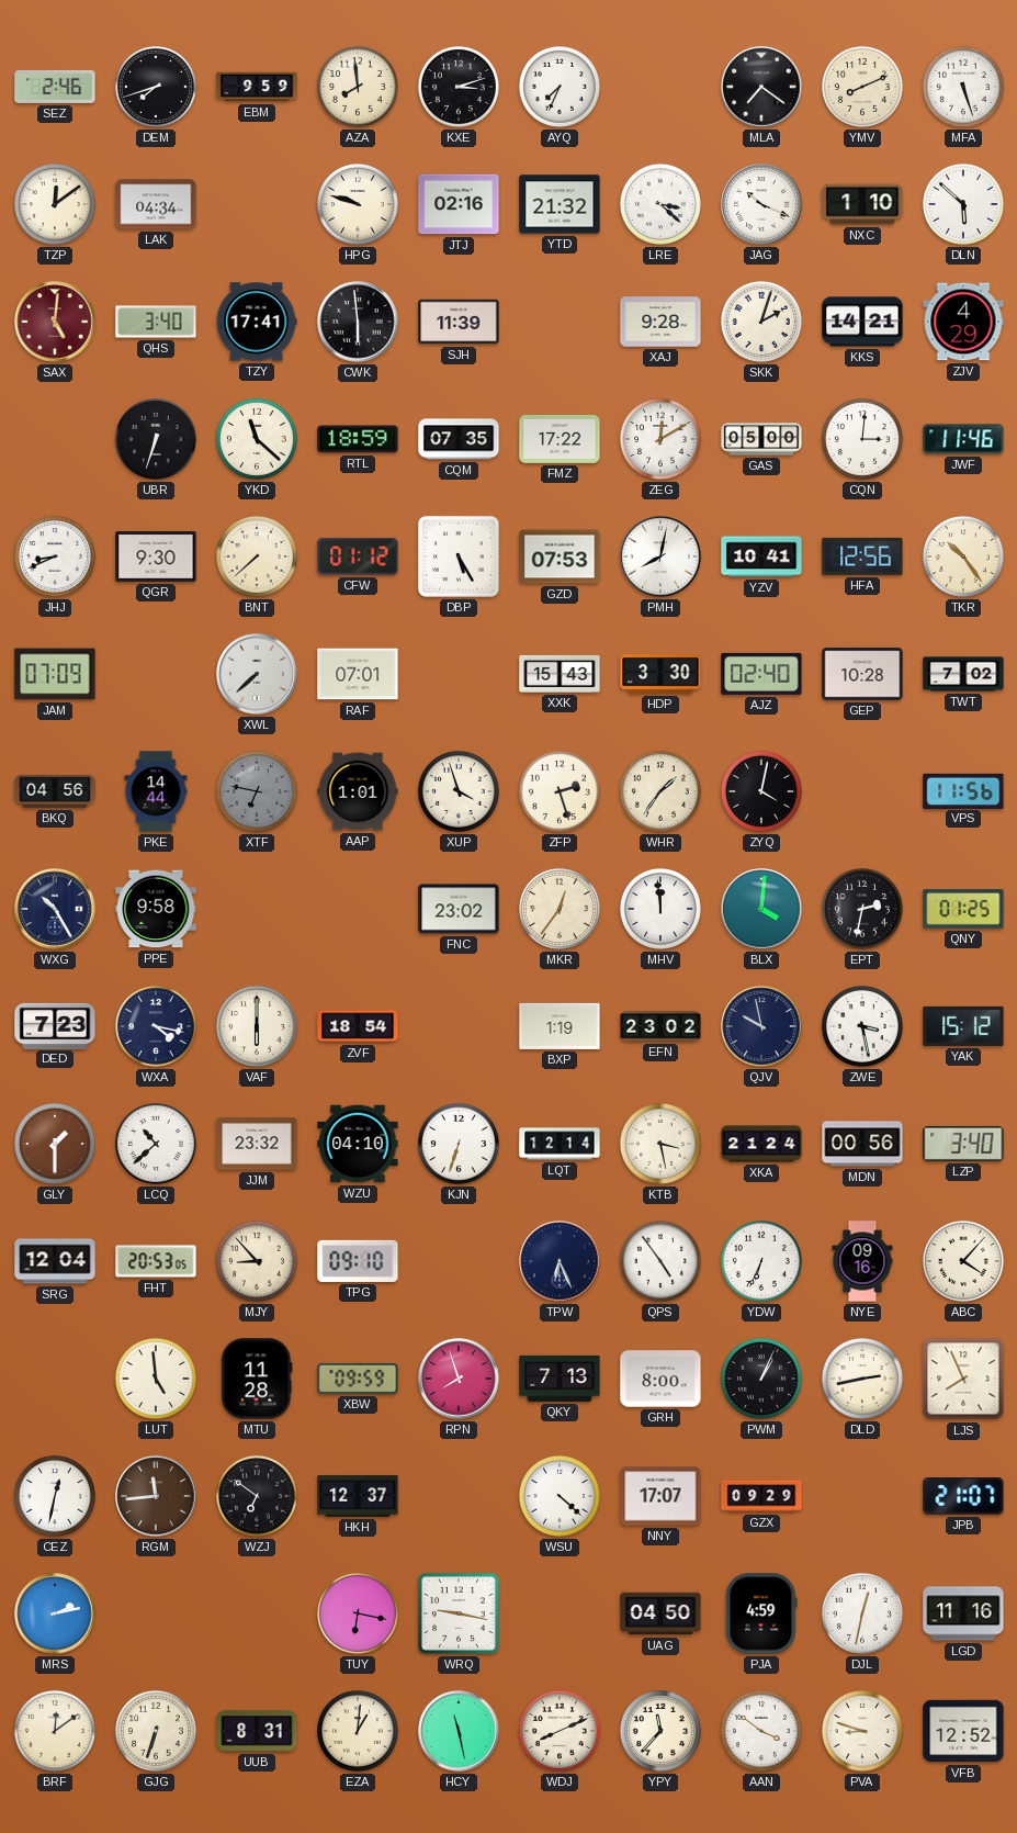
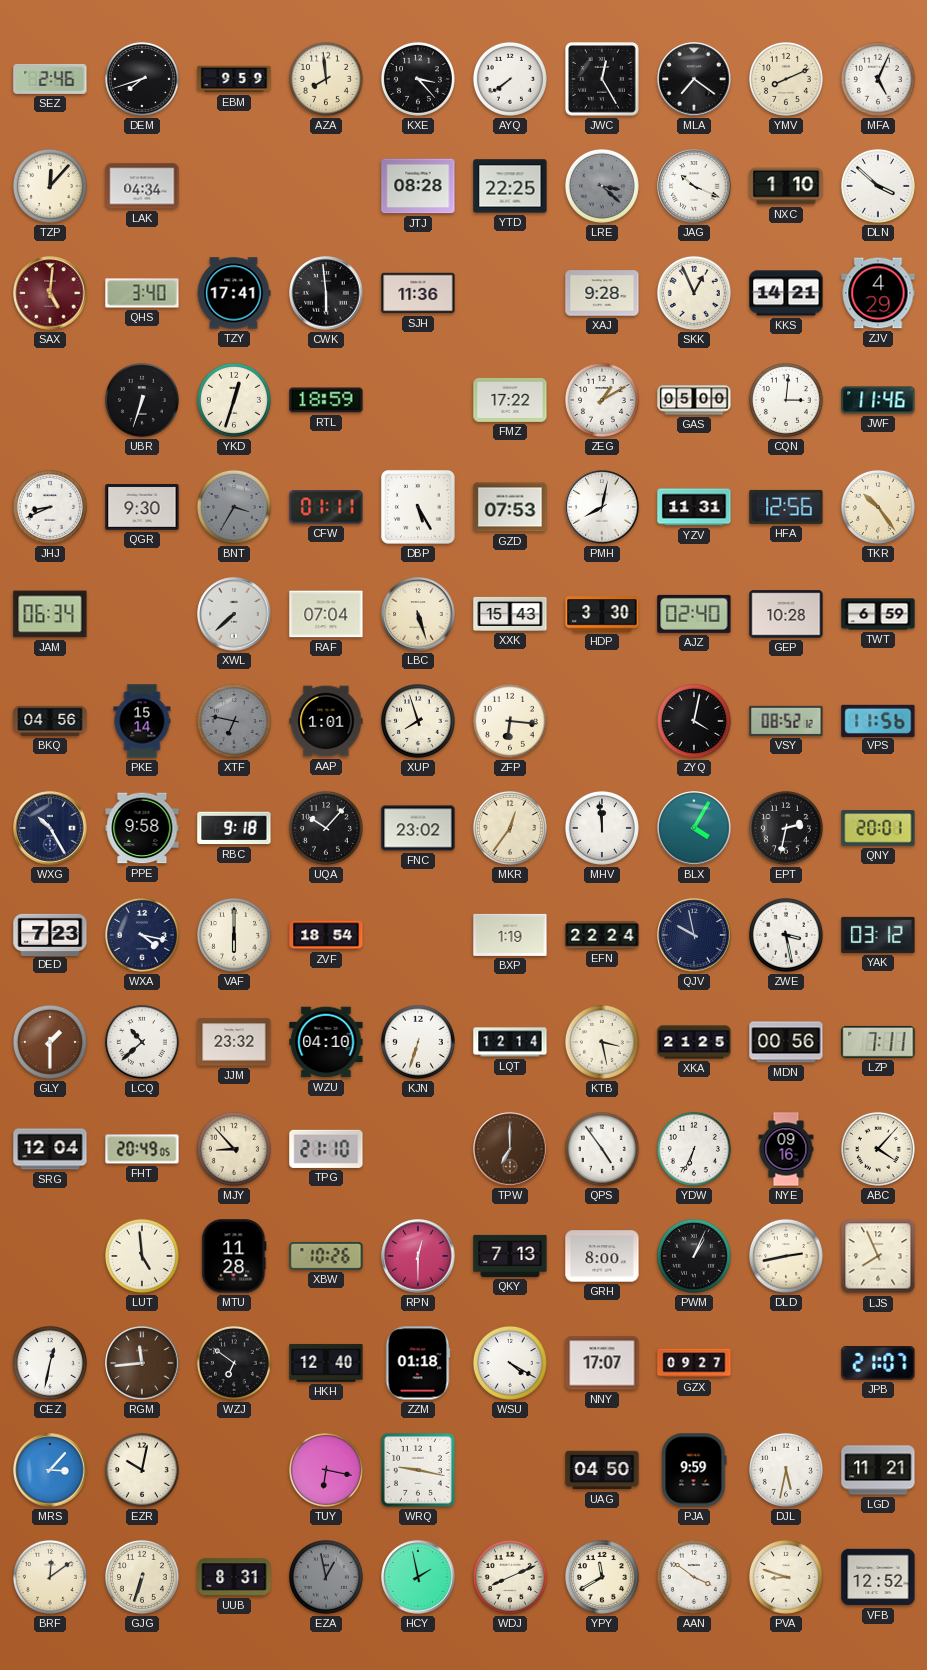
KXE: 3:12 -> 3:23
AYQ: 7:34 -> 7:39
JWC: none -> 12:25
MFA: 5:27 -> 5:04
TZP: 12:09 -> 12:07
HPG: 9:48 -> none
JTJ: 02:16 -> 08:28
YTD: 21:32 -> 22:25
LRE dial: white -> grey
DLN: 5:52 -> 3:52
SJH: 11:39 -> 11:36
SKK: 2:03 -> 12:56
YKD: 11:22 -> 12:33
CQM: 07:35 -> none
ZEG: 12:10 -> 1:10
BNT: 7:38 -> 3:35
BNT dial: cream -> grey
CFW: 01:12 -> 01:11
YZV: 10:41 -> 11:31
JAM: 07:09 -> 06:34
RAF: 07:01 -> 07:04
LBC: none -> 5:27
TWT: 7:02 -> 6:59
PKE: 14:44 -> 15:14
XUP: 3:57 -> 7:57
ZFP: 2:27 -> 6:16
WHR: 1:36 -> none
VSY: none -> 08:52
RBC: none -> 9:18
UQA: none -> 10:07
BLX: 4:01 -> 4:05
QNY: 01:25 -> 20:01
EFN: 23:02 -> 22:24
YAK: 15:12 -> 03:12
XKA: 21:24 -> 21:25
LZP: 3:40 -> 7:11
FHT: 20:53 -> 20:49
TPG: 09:10 -> 21:10
TPW: 6:26 -> 7:00
TPW dial: navy -> brown
XBW: 09:59 -> 10:26
RPN: 7:57 -> 12:30
HKH: 12:37 -> 12:40
ZZM: none -> 01:18
WSU: 4:22 -> 4:20
GZX: 09:29 -> 09:27
MRS: 2:13 -> 3:07
EZR: none -> 10:02
PJA: 4:59 -> 9:59
DJL: 12:32 -> 5:32
LGD: 11:16 -> 11:21
EZA: 1:01 -> 12:58
EZA dial: cream -> grey
HCY: 11:28 -> 1:58
YPY: 11:37 -> 11:40
